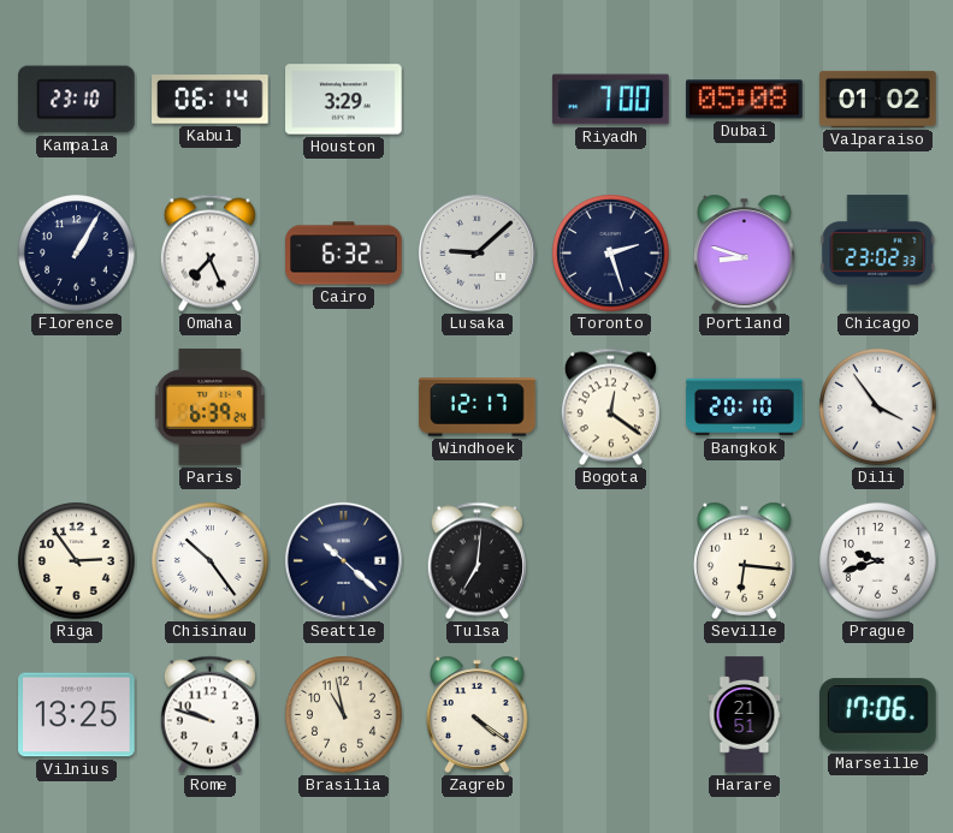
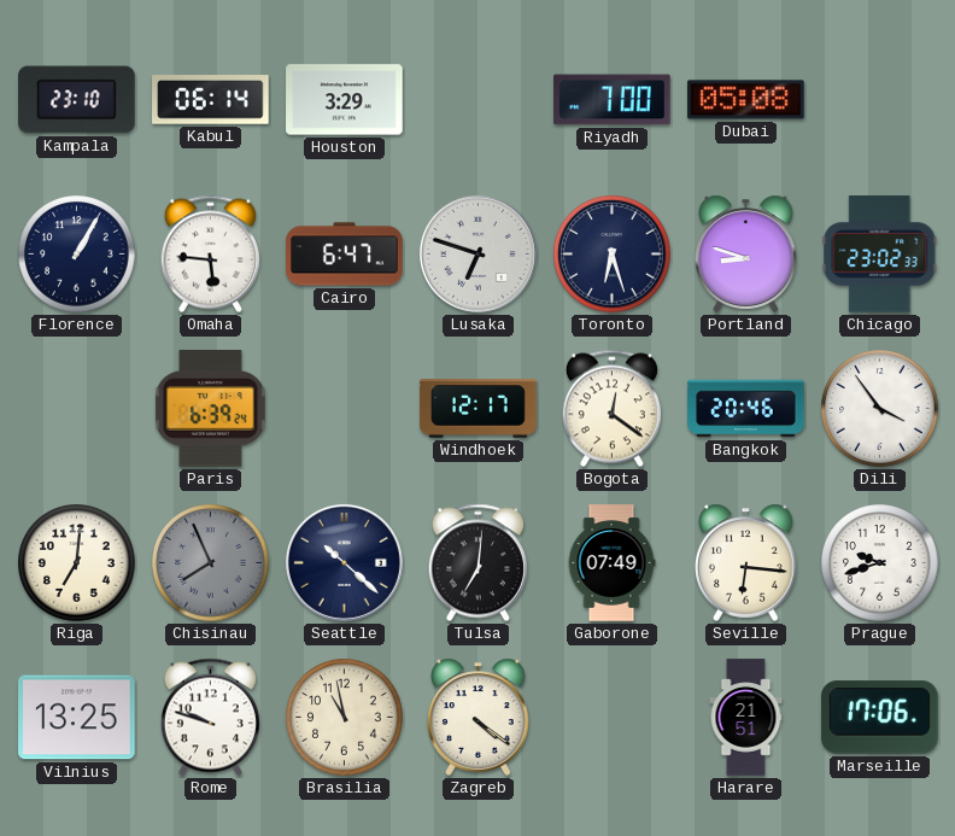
Valparaiso: 01:02 -> none
Omaha: 7:26 -> 5:46
Cairo: 6:32 -> 6:47
Lusaka: 9:08 -> 6:48
Toronto: 2:27 -> 6:27
Bangkok: 20:10 -> 20:46
Riga: 2:54 -> 7:01
Chisinau: 10:24 -> 7:56
Chisinau dial: white -> grey
Gaborone: none -> 07:49
